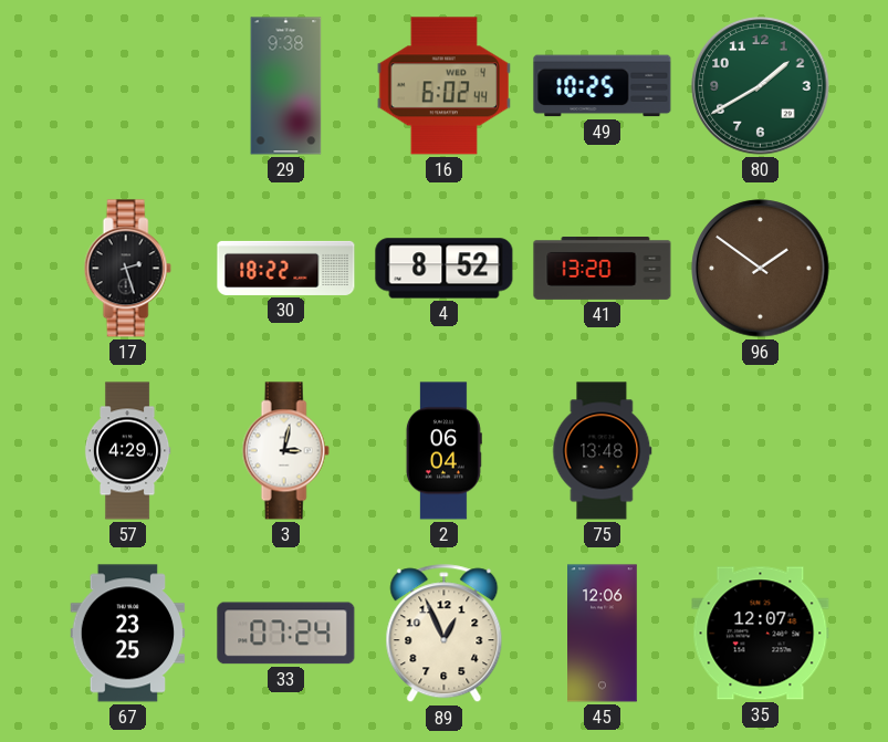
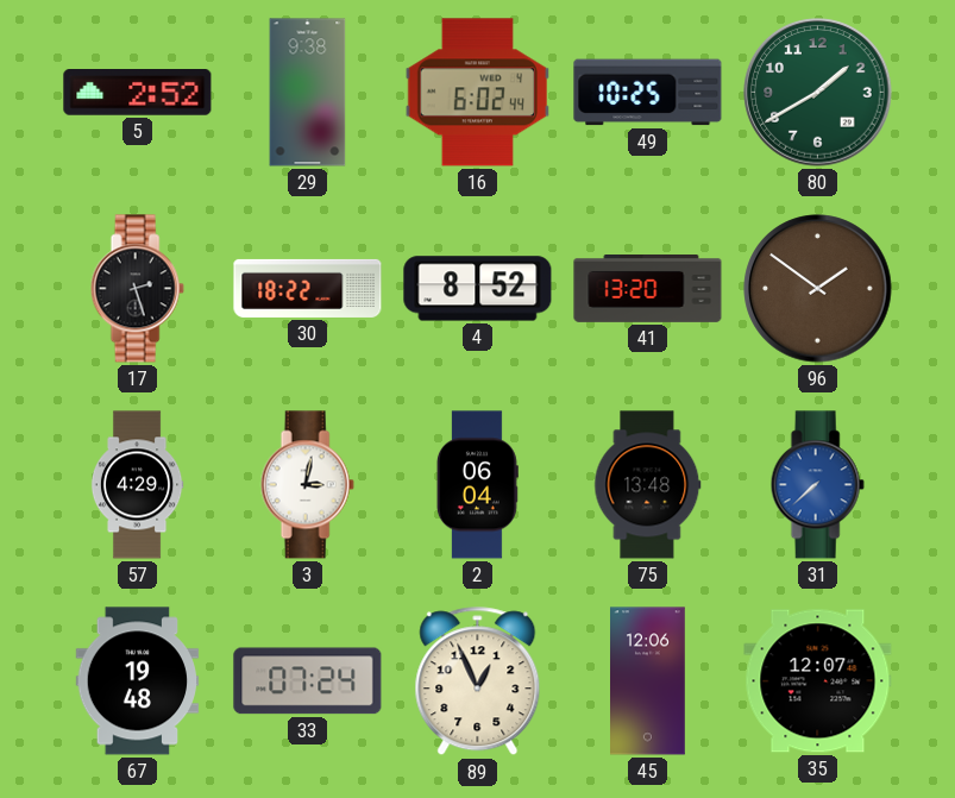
5: none -> 2:52
31: none -> 7:38
67: 23:25 -> 19:48
